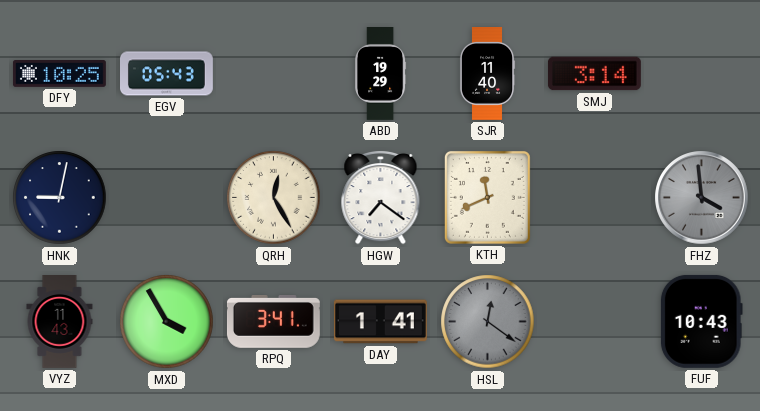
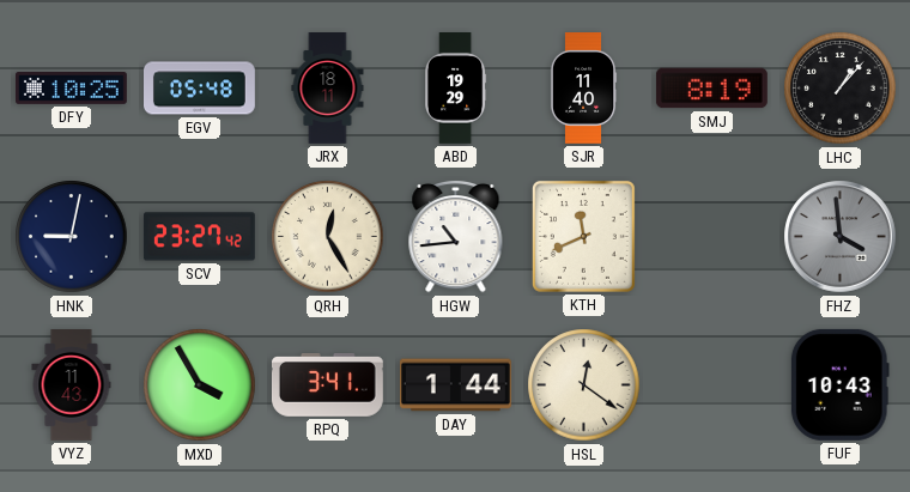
EGV: 05:43 -> 05:48
JRX: none -> 18:11
SMJ: 3:14 -> 8:19
LHC: none -> 1:07
SCV: none -> 23:27
HGW: 7:21 -> 10:44
DAY: 1:41 -> 1:44
HSL dial: grey -> cream
